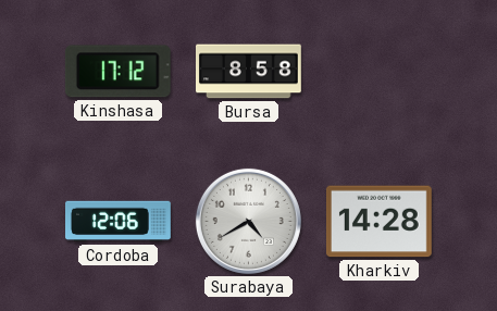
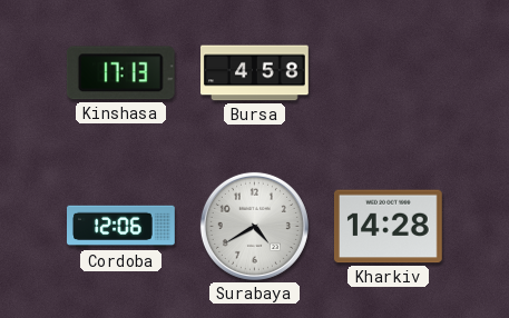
Kinshasa: 17:12 -> 17:13
Bursa: 8:58 -> 4:58
